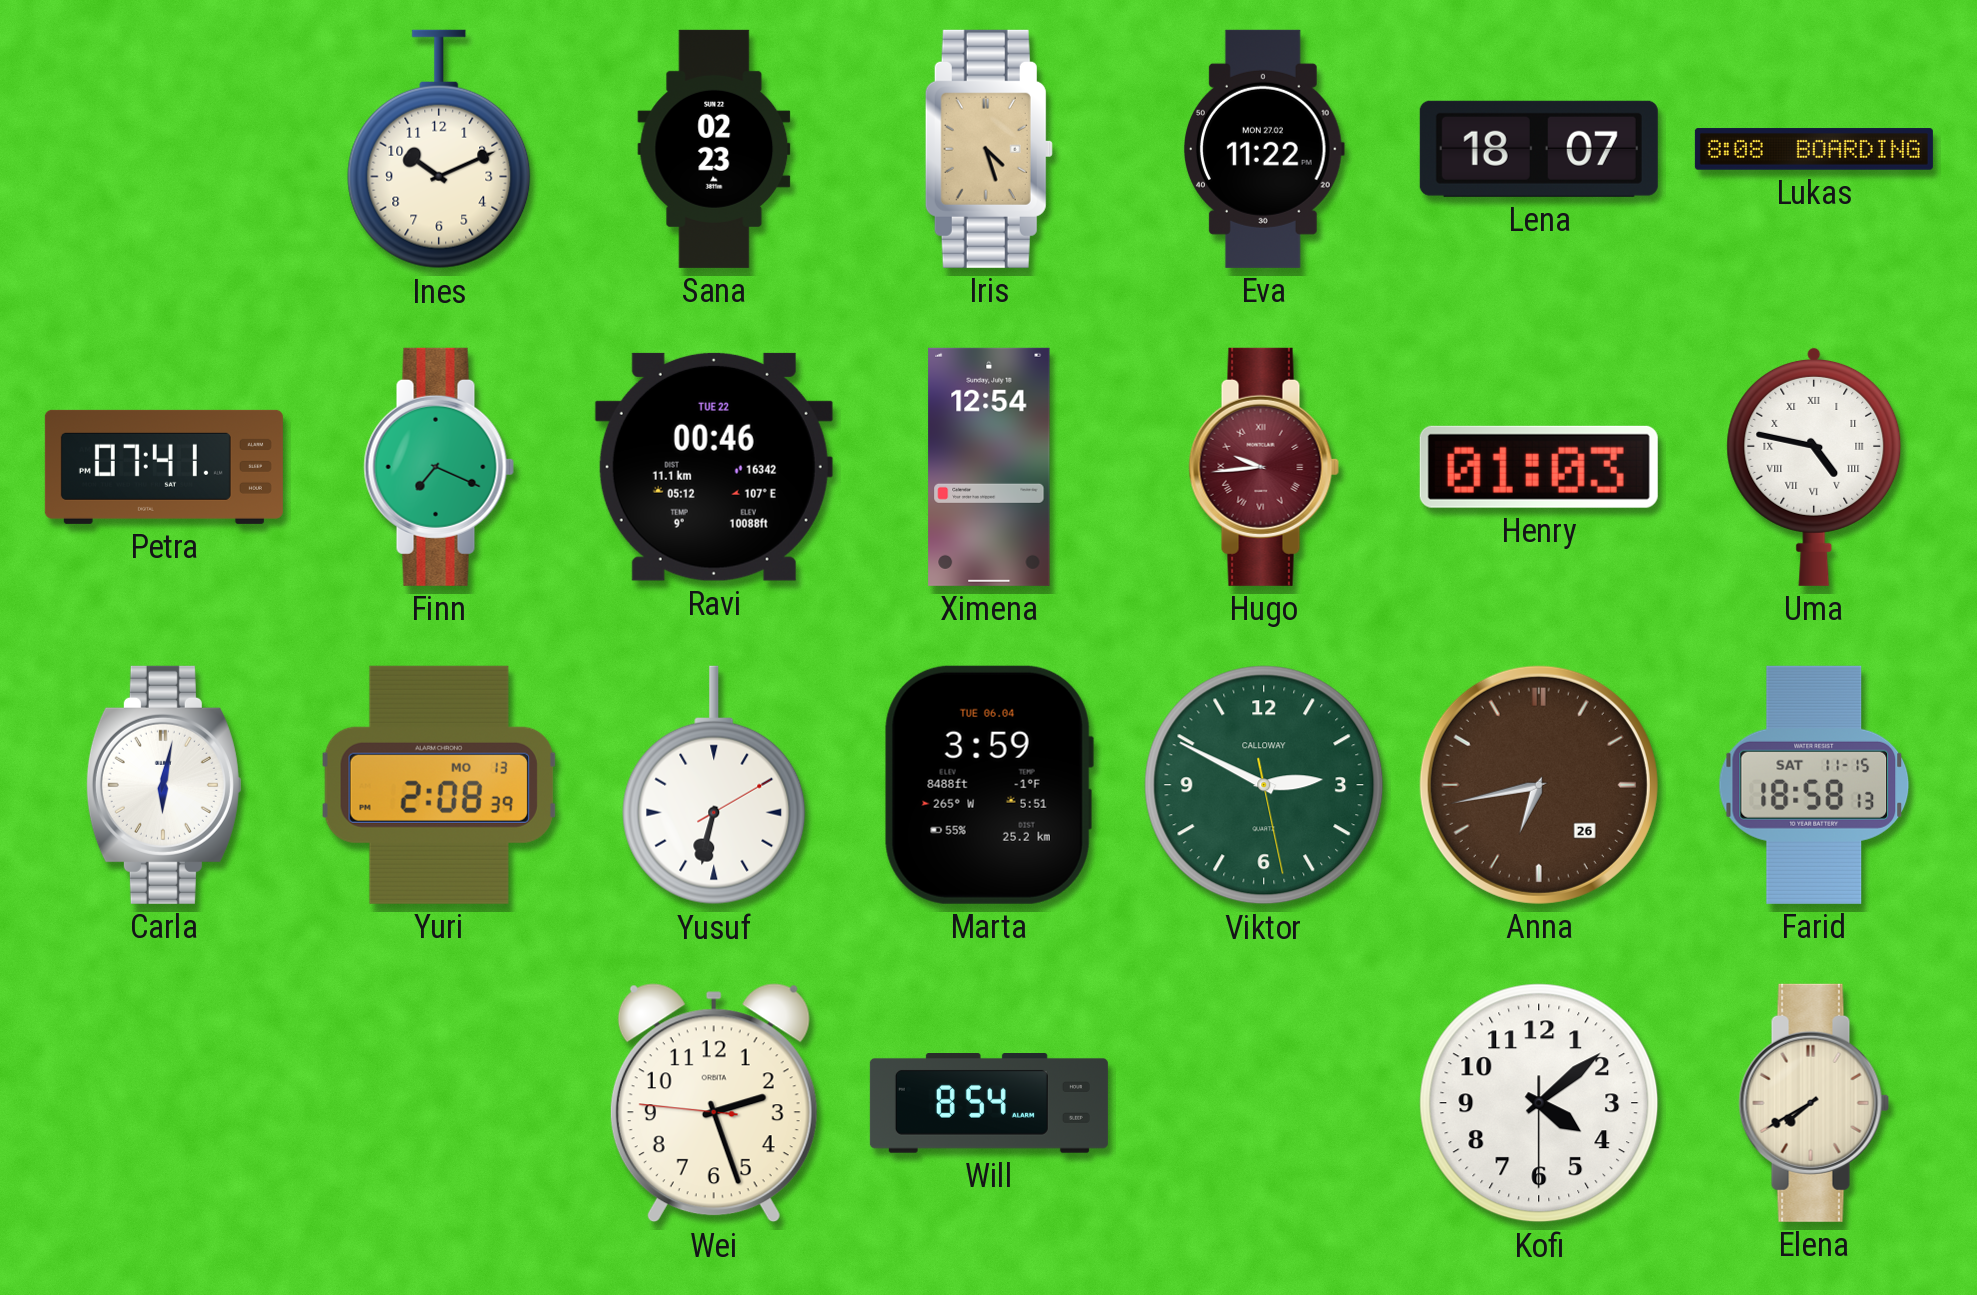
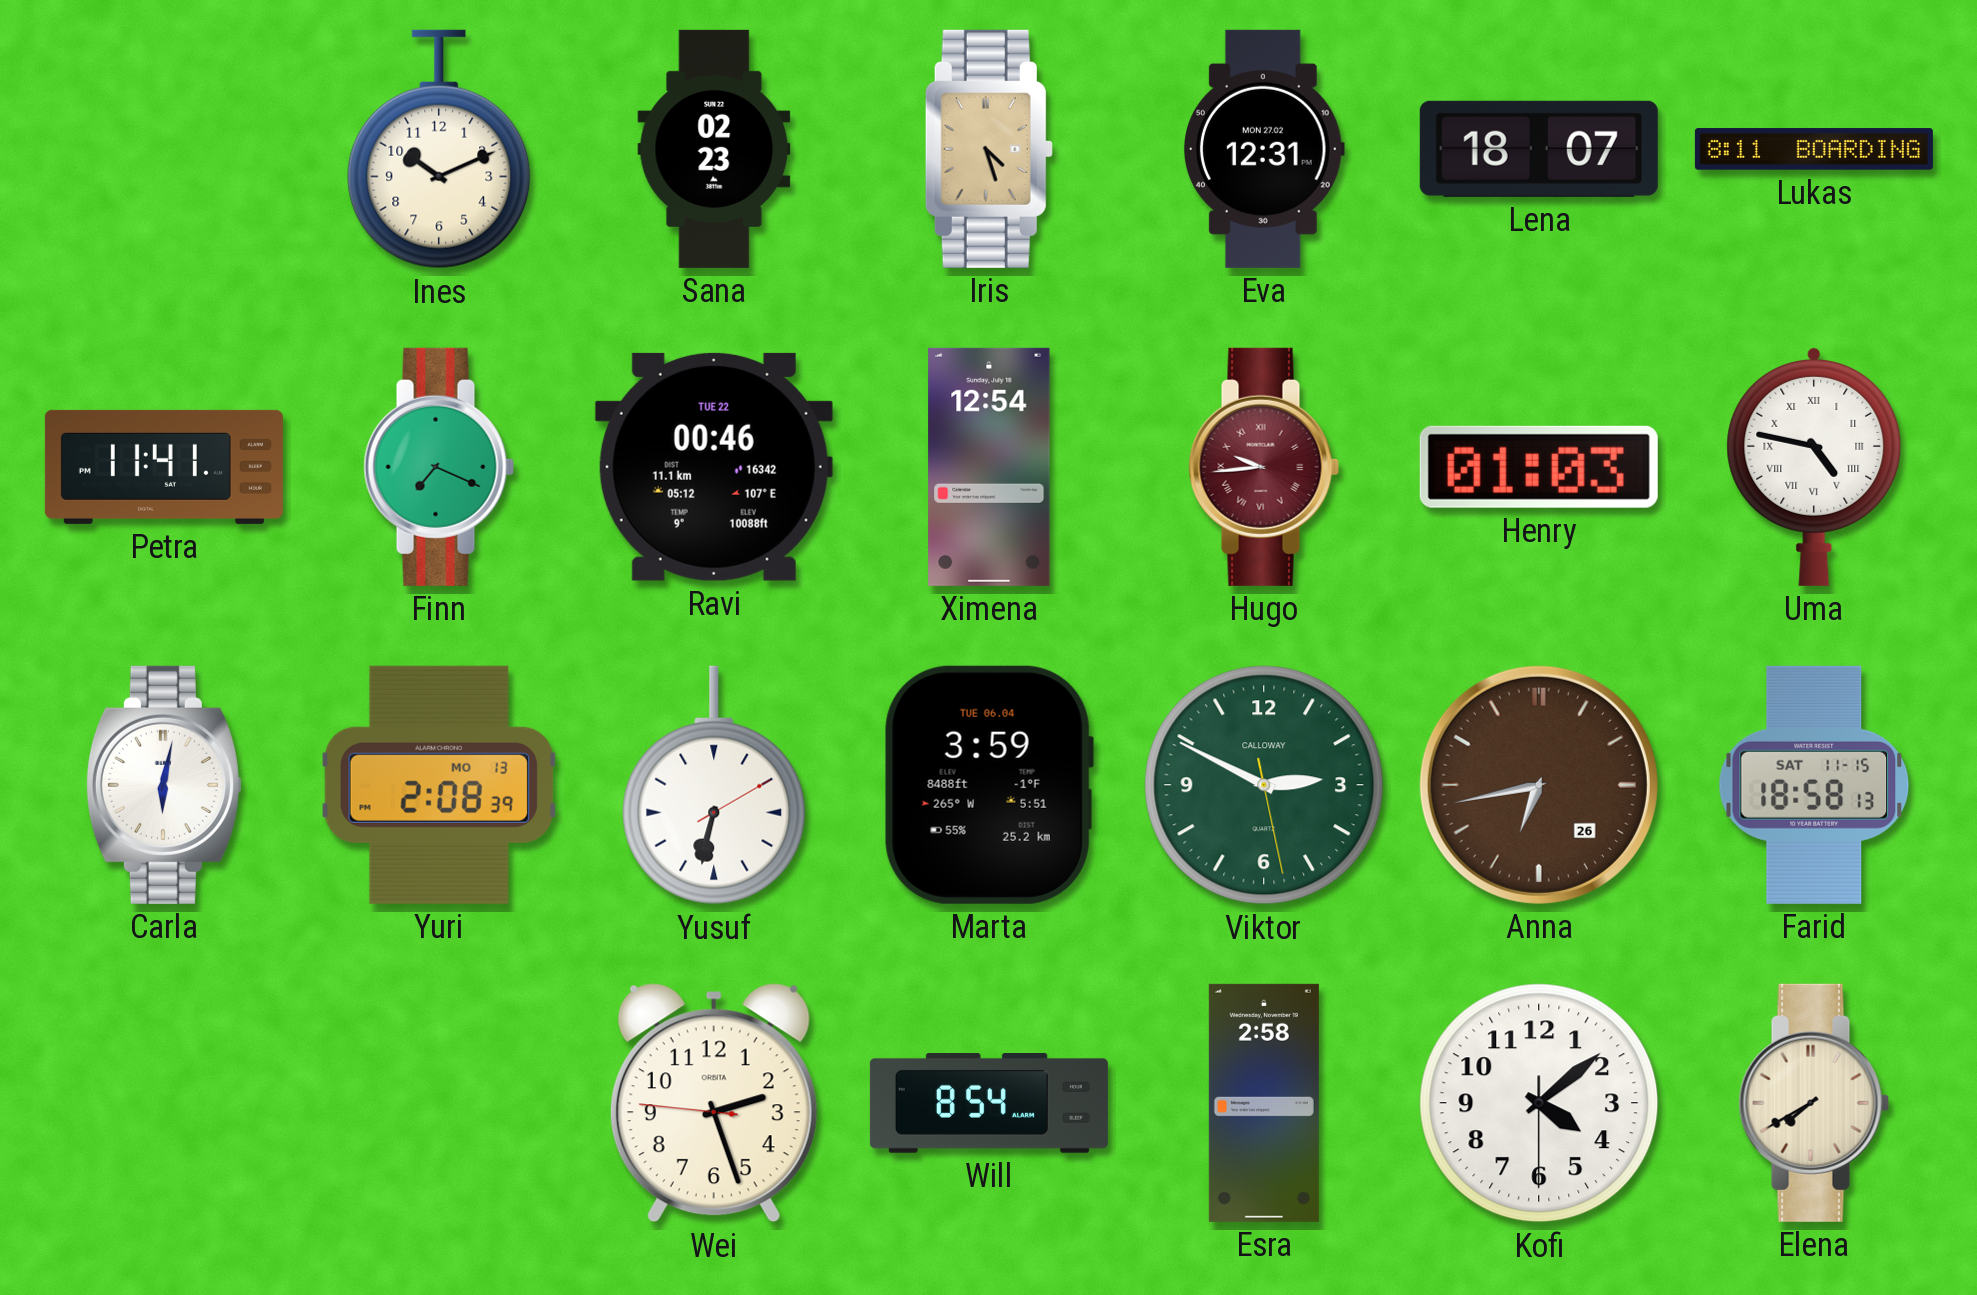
Eva: 11:22 -> 12:31
Lukas: 8:08 -> 8:11
Petra: 07:41 -> 11:41
Esra: none -> 2:58
